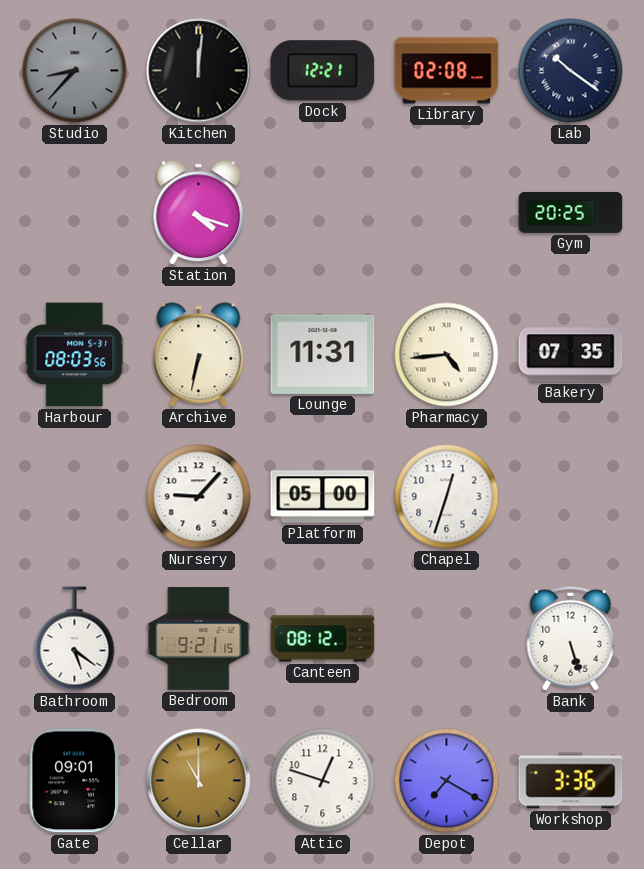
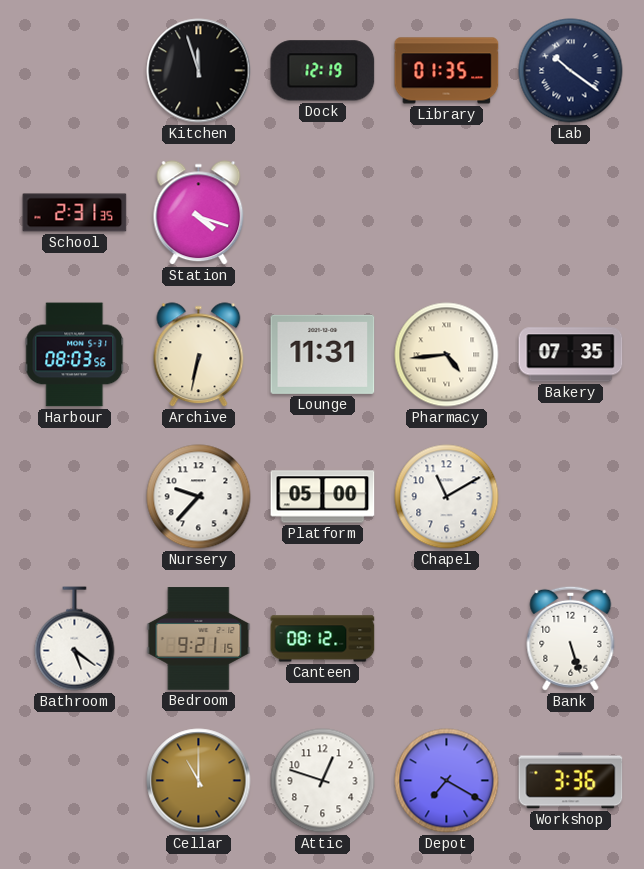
Studio: 8:37 -> none
Kitchen: 12:01 -> 11:57
Dock: 12:21 -> 12:19
Library: 02:08 -> 01:35
School: none -> 2:31
Gym: 20:25 -> none
Nursery: 9:07 -> 9:37
Chapel: 12:33 -> 11:10
Gate: 09:01 -> none
